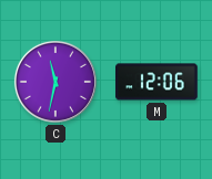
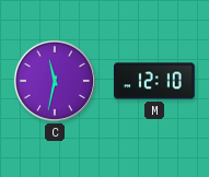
M: 12:06 -> 12:10
